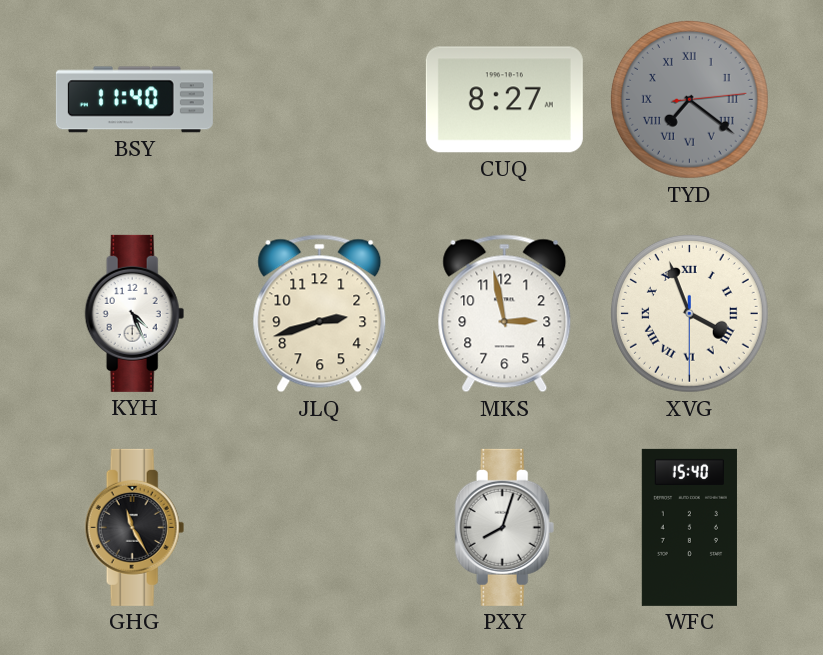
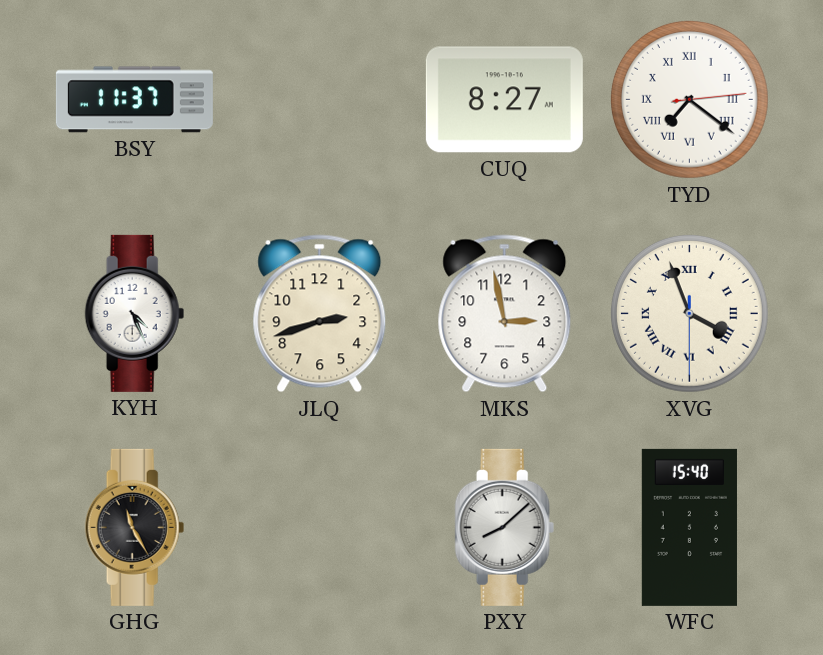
BSY: 11:40 -> 11:37
TYD dial: grey -> white
PXY: 8:03 -> 8:08
